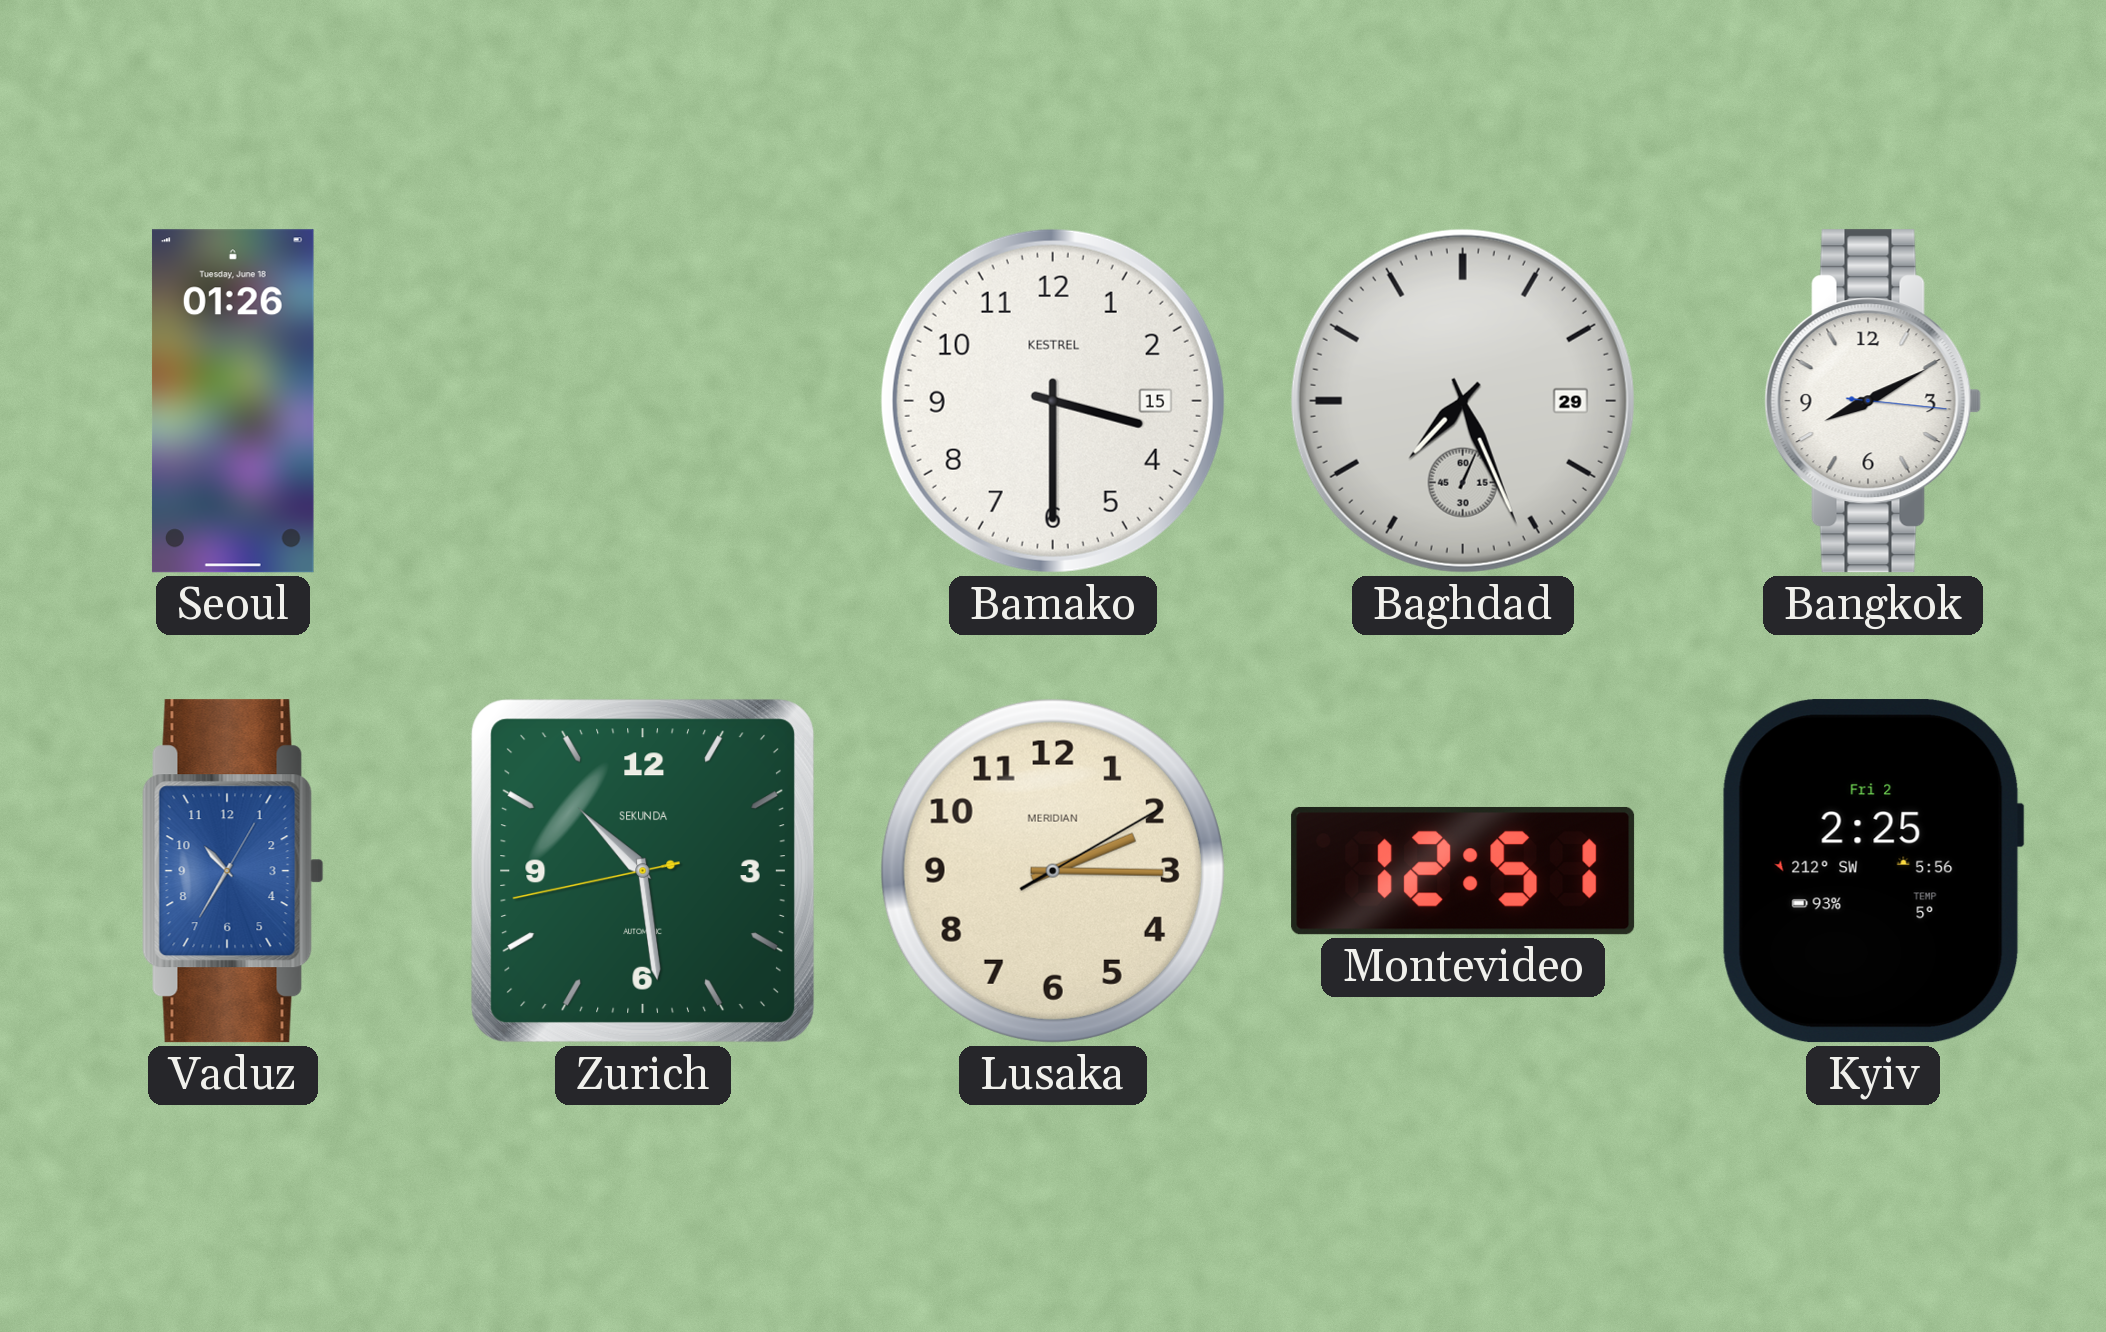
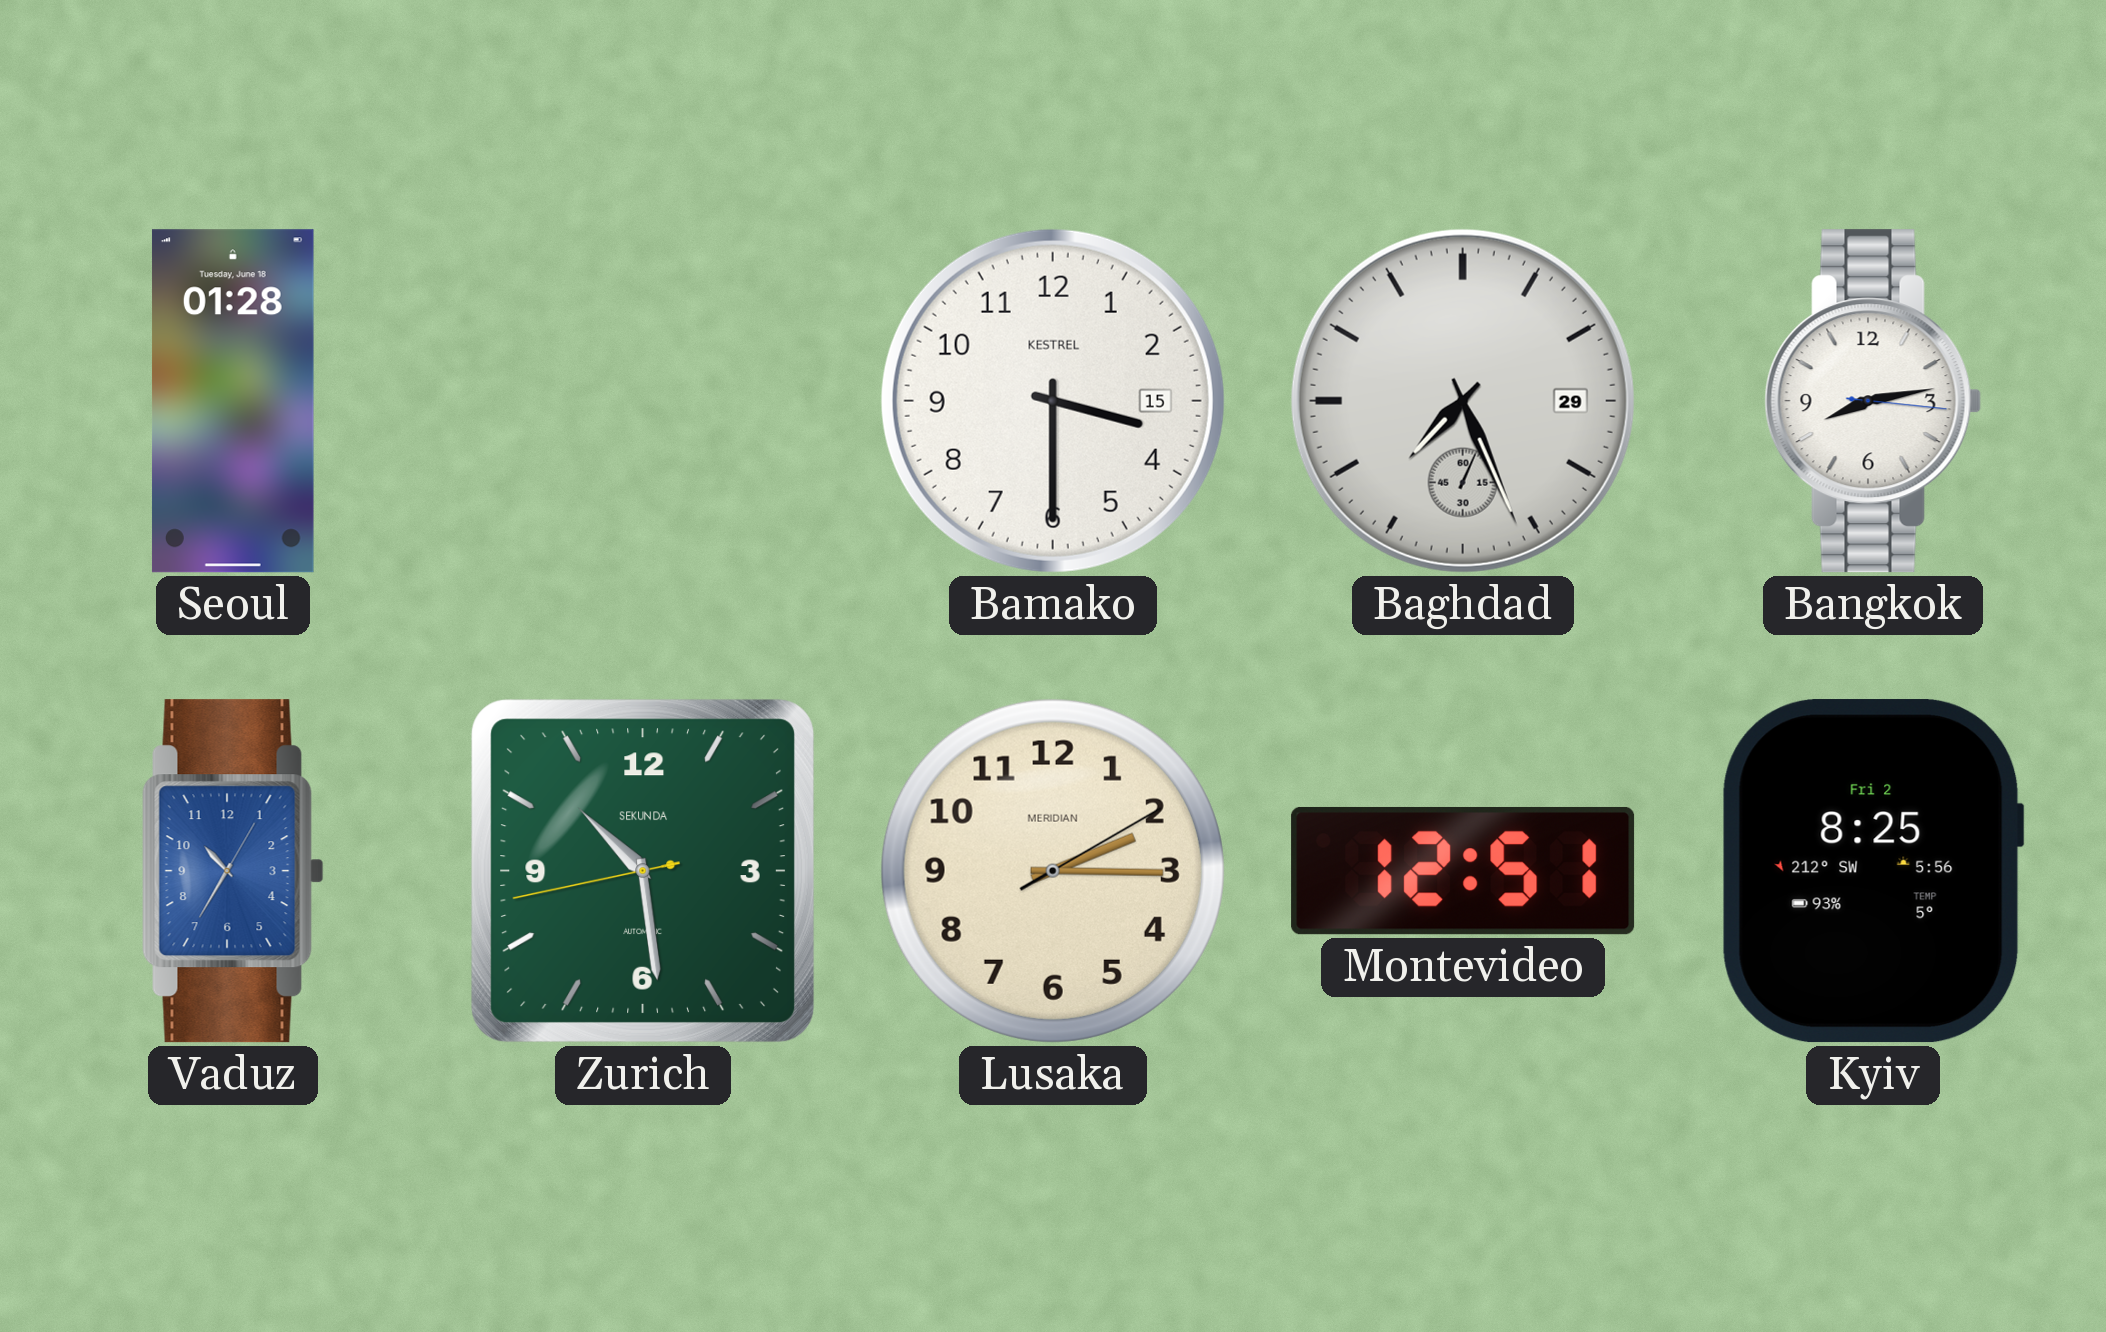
Seoul: 01:26 -> 01:28
Bangkok: 8:10 -> 8:13
Kyiv: 2:25 -> 8:25
